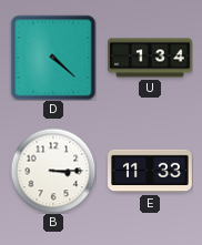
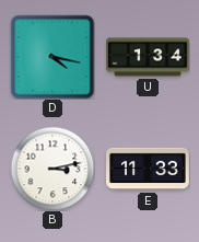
D: 4:22 -> 4:17
B: 3:15 -> 3:13
